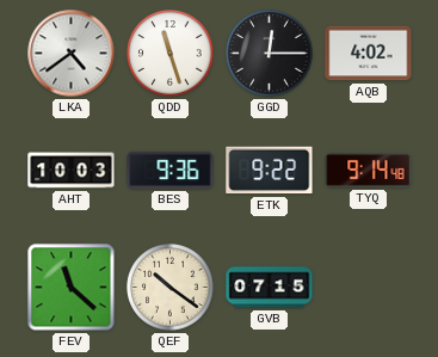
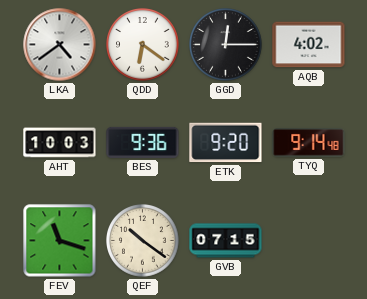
QDD: 11:27 -> 6:21
ETK: 9:22 -> 9:20
FEV: 11:22 -> 11:18
